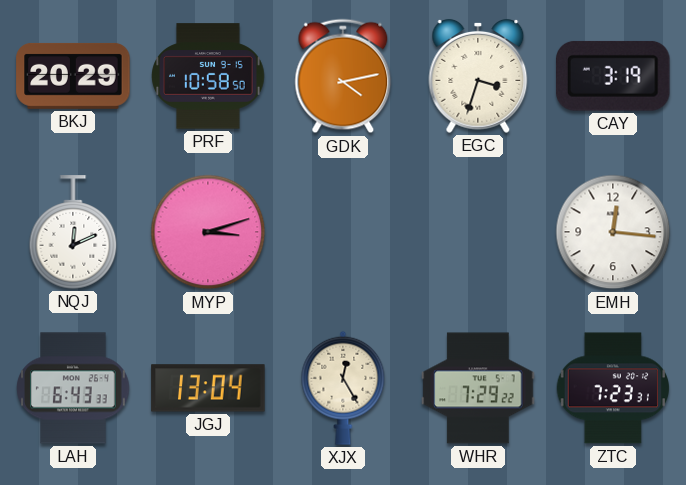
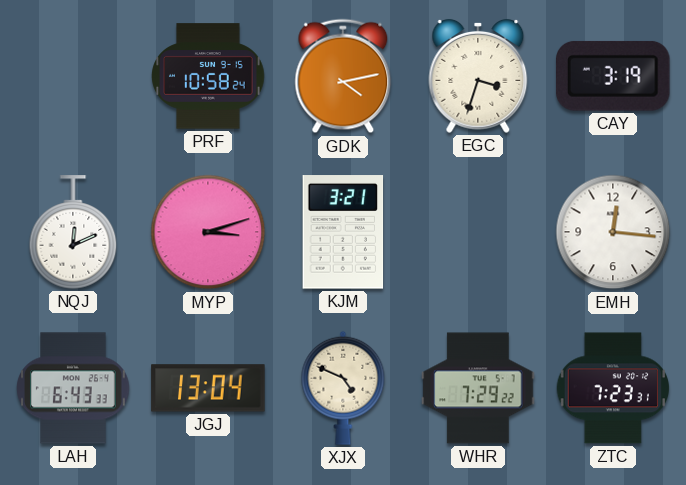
BKJ: 20:29 -> none
PRF: 10:58:50 -> 10:58:24
KJM: none -> 3:21
XJX: 12:25 -> 4:49
